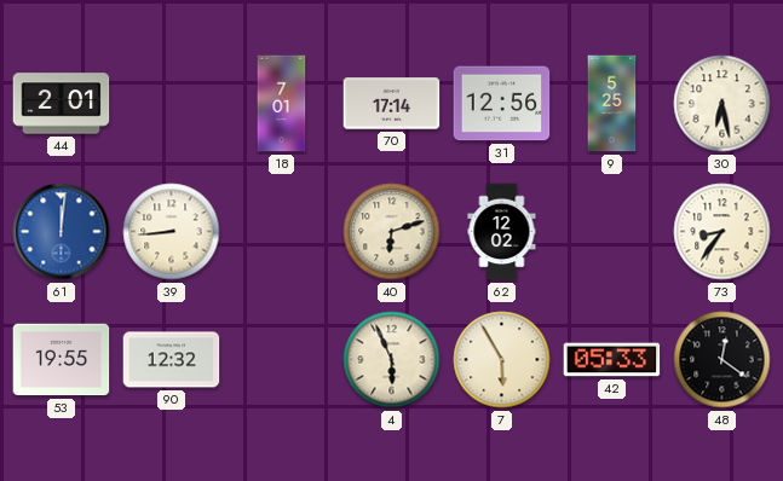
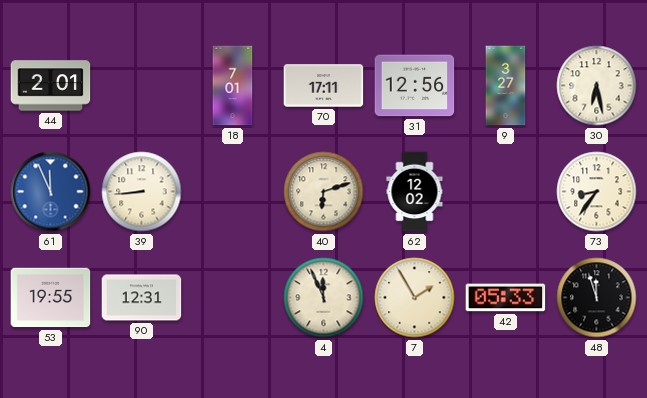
70: 17:14 -> 17:11
9: 5:25 -> 3:27
61: 12:01 -> 11:56
90: 12:32 -> 12:31
4: 5:56 -> 11:56
7: 5:55 -> 1:55
48: 12:21 -> 11:57
